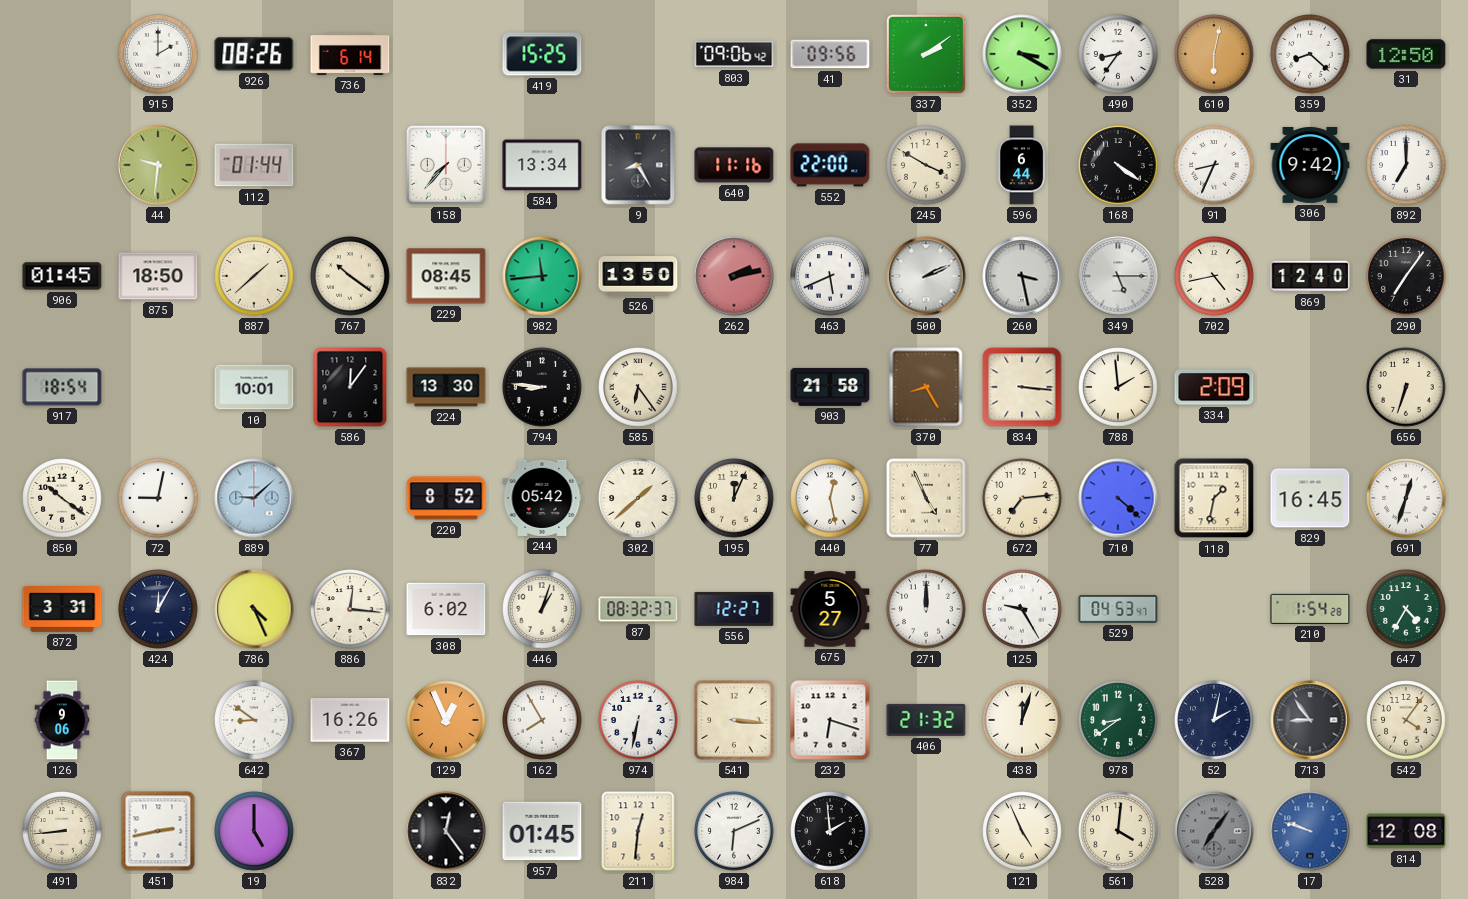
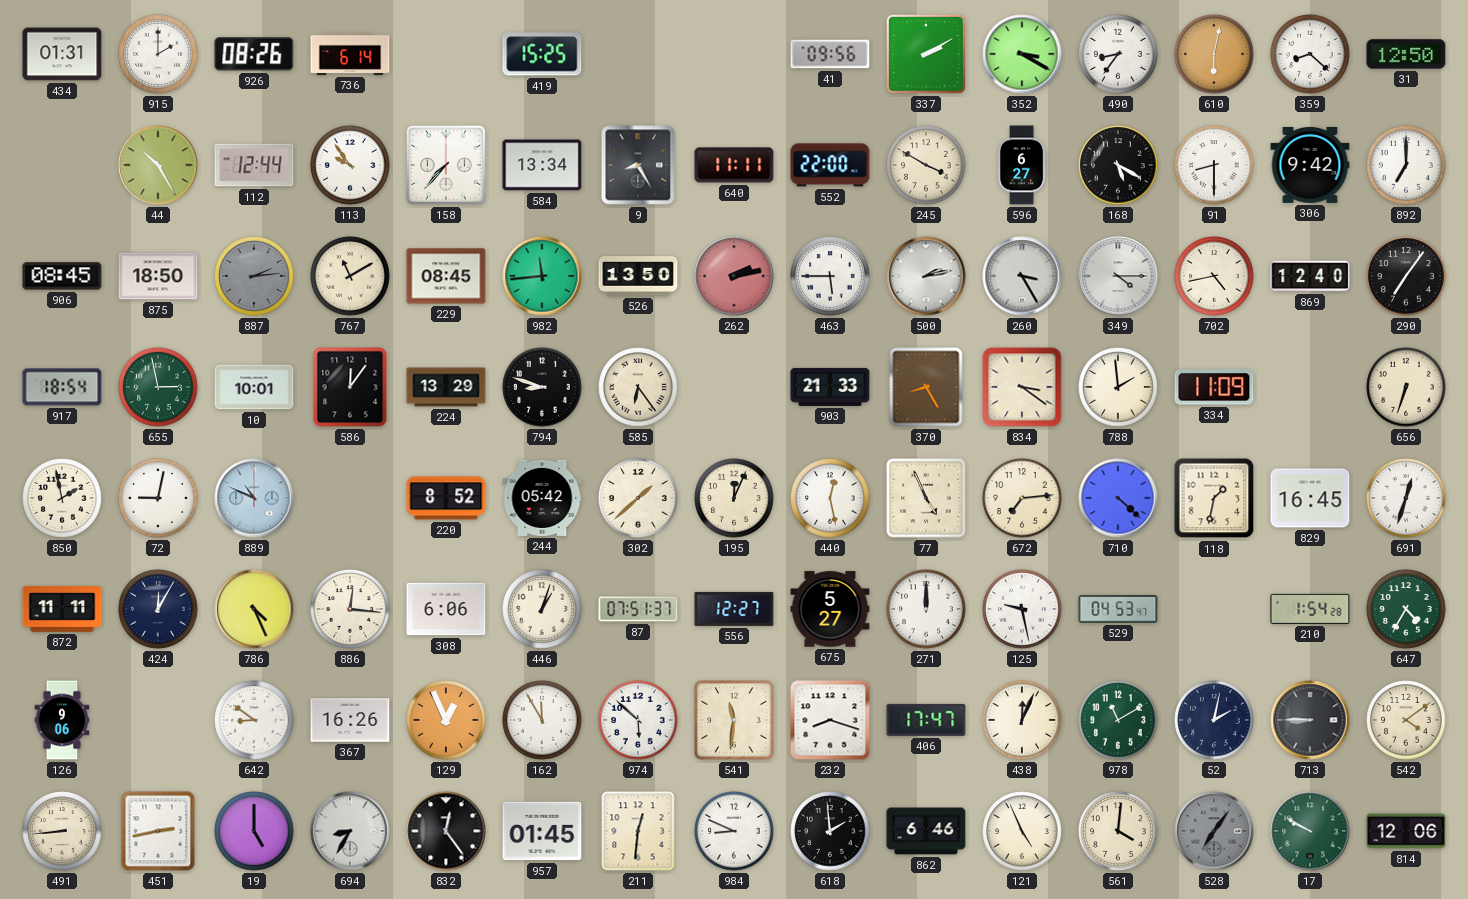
434: none -> 01:31
803: 09:06 -> none
337: 2:09 -> 2:10
44: 9:31 -> 10:25
112: 01:44 -> 12:44
113: none -> 9:54
640: 11:16 -> 11:11
596: 6:44 -> 6:27
168: 4:21 -> 5:20
91: 8:34 -> 8:30
906: 01:45 -> 08:45
887: 1:38 -> 2:14
887 dial: cream -> grey
767: 10:21 -> 11:10
463: 5:41 -> 5:45
500: 2:11 -> 2:13
260: 3:28 -> 3:25
349: 5:15 -> 4:15
655: none -> 2:58
224: 13:30 -> 13:29
794: 8:46 -> 8:48
903: 21:58 -> 21:33
834: 3:16 -> 3:21
334: 2:09 -> 11:09
850: 10:21 -> 1:58
889: 9:08 -> 10:49
872: 3:31 -> 11:11
308: 6:02 -> 6:06
87: 08:32 -> 07:51
125: 9:25 -> 9:28
162: 7:55 -> 11:55
974: 6:32 -> 5:52
541: 3:16 -> 11:31
232: 6:18 -> 8:18
406: 21:32 -> 17:47
438: 12:03 -> 12:04
978: 8:39 -> 11:10
713: 8:54 -> 8:45
542: 4:06 -> 4:09
694: none -> 8:35
984: 6:11 -> 8:49
862: none -> 6:46
17: 9:48 -> 9:50
17 dial: blue -> green
814: 12:08 -> 12:06
